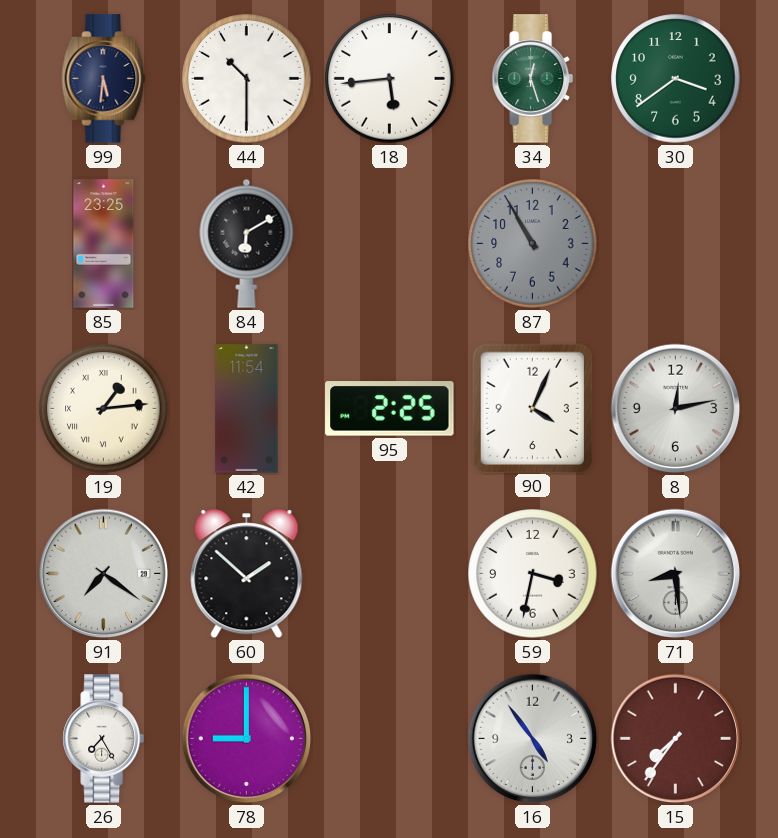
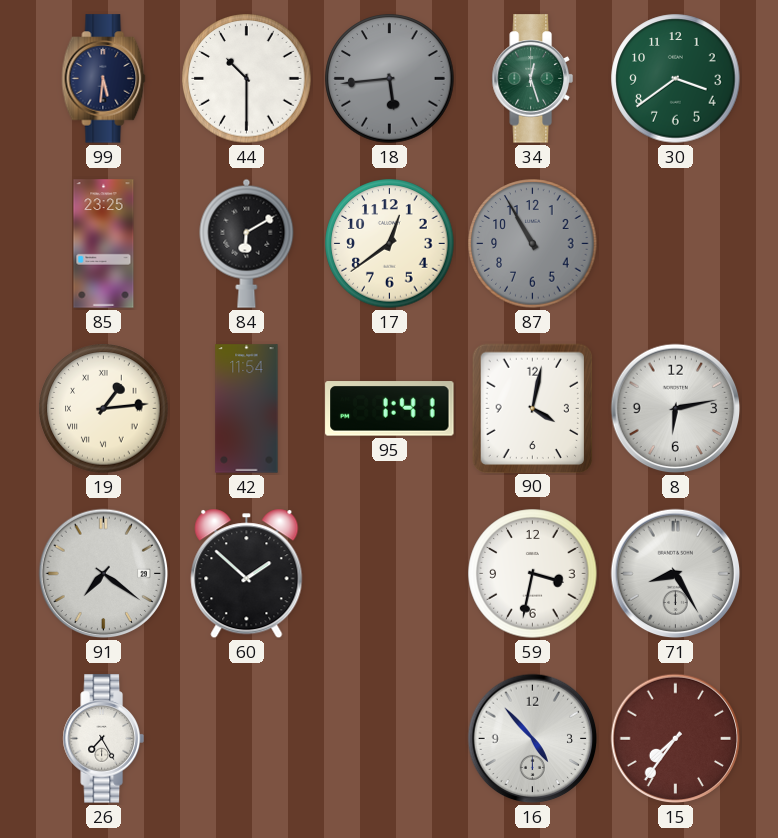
18 dial: white -> grey
17: none -> 12:39
95: 2:25 -> 1:41
90: 4:04 -> 4:02
8: 12:13 -> 6:13
71: 8:29 -> 8:25
78: 9:00 -> none
16: 4:54 -> 4:53
